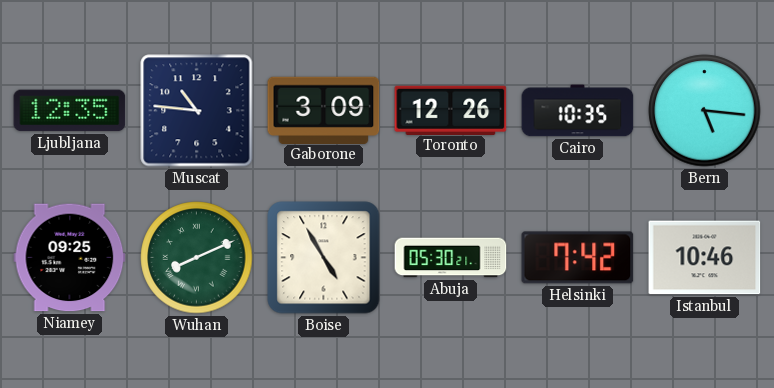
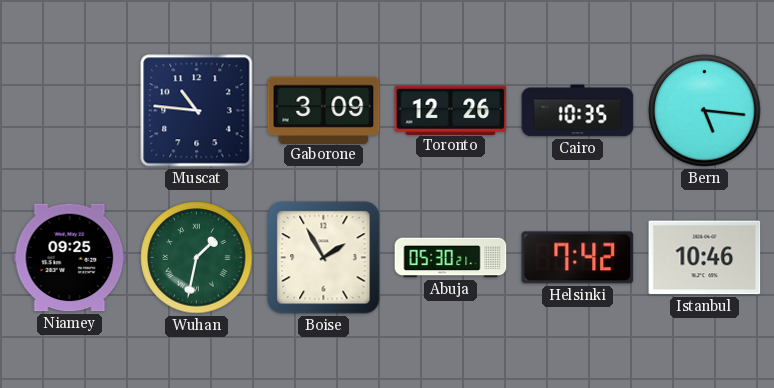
Ljubljana: 12:35 -> none
Wuhan: 8:11 -> 1:32
Boise: 4:55 -> 1:55
